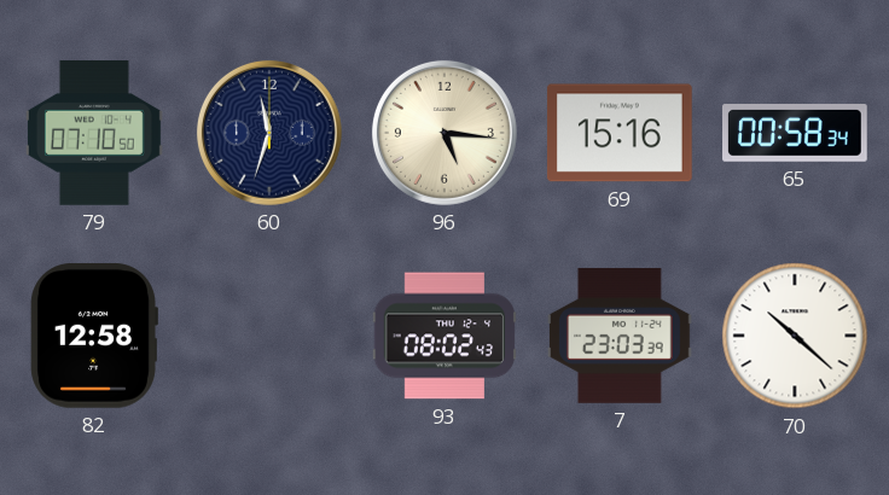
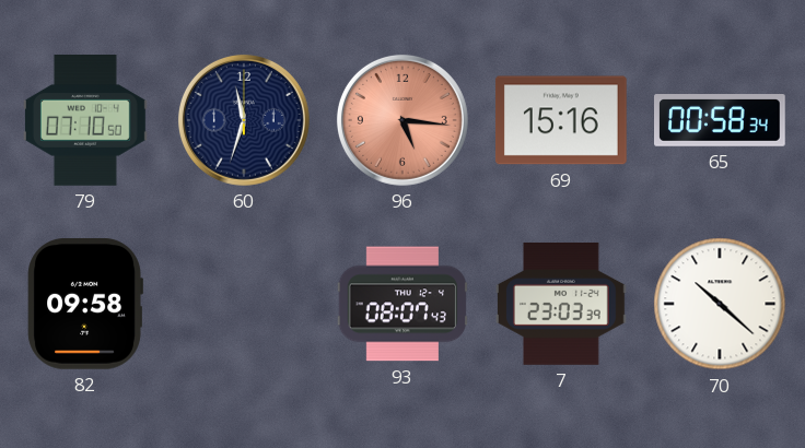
96 dial: cream -> salmon
82: 12:58 -> 09:58
93: 08:02 -> 08:07
